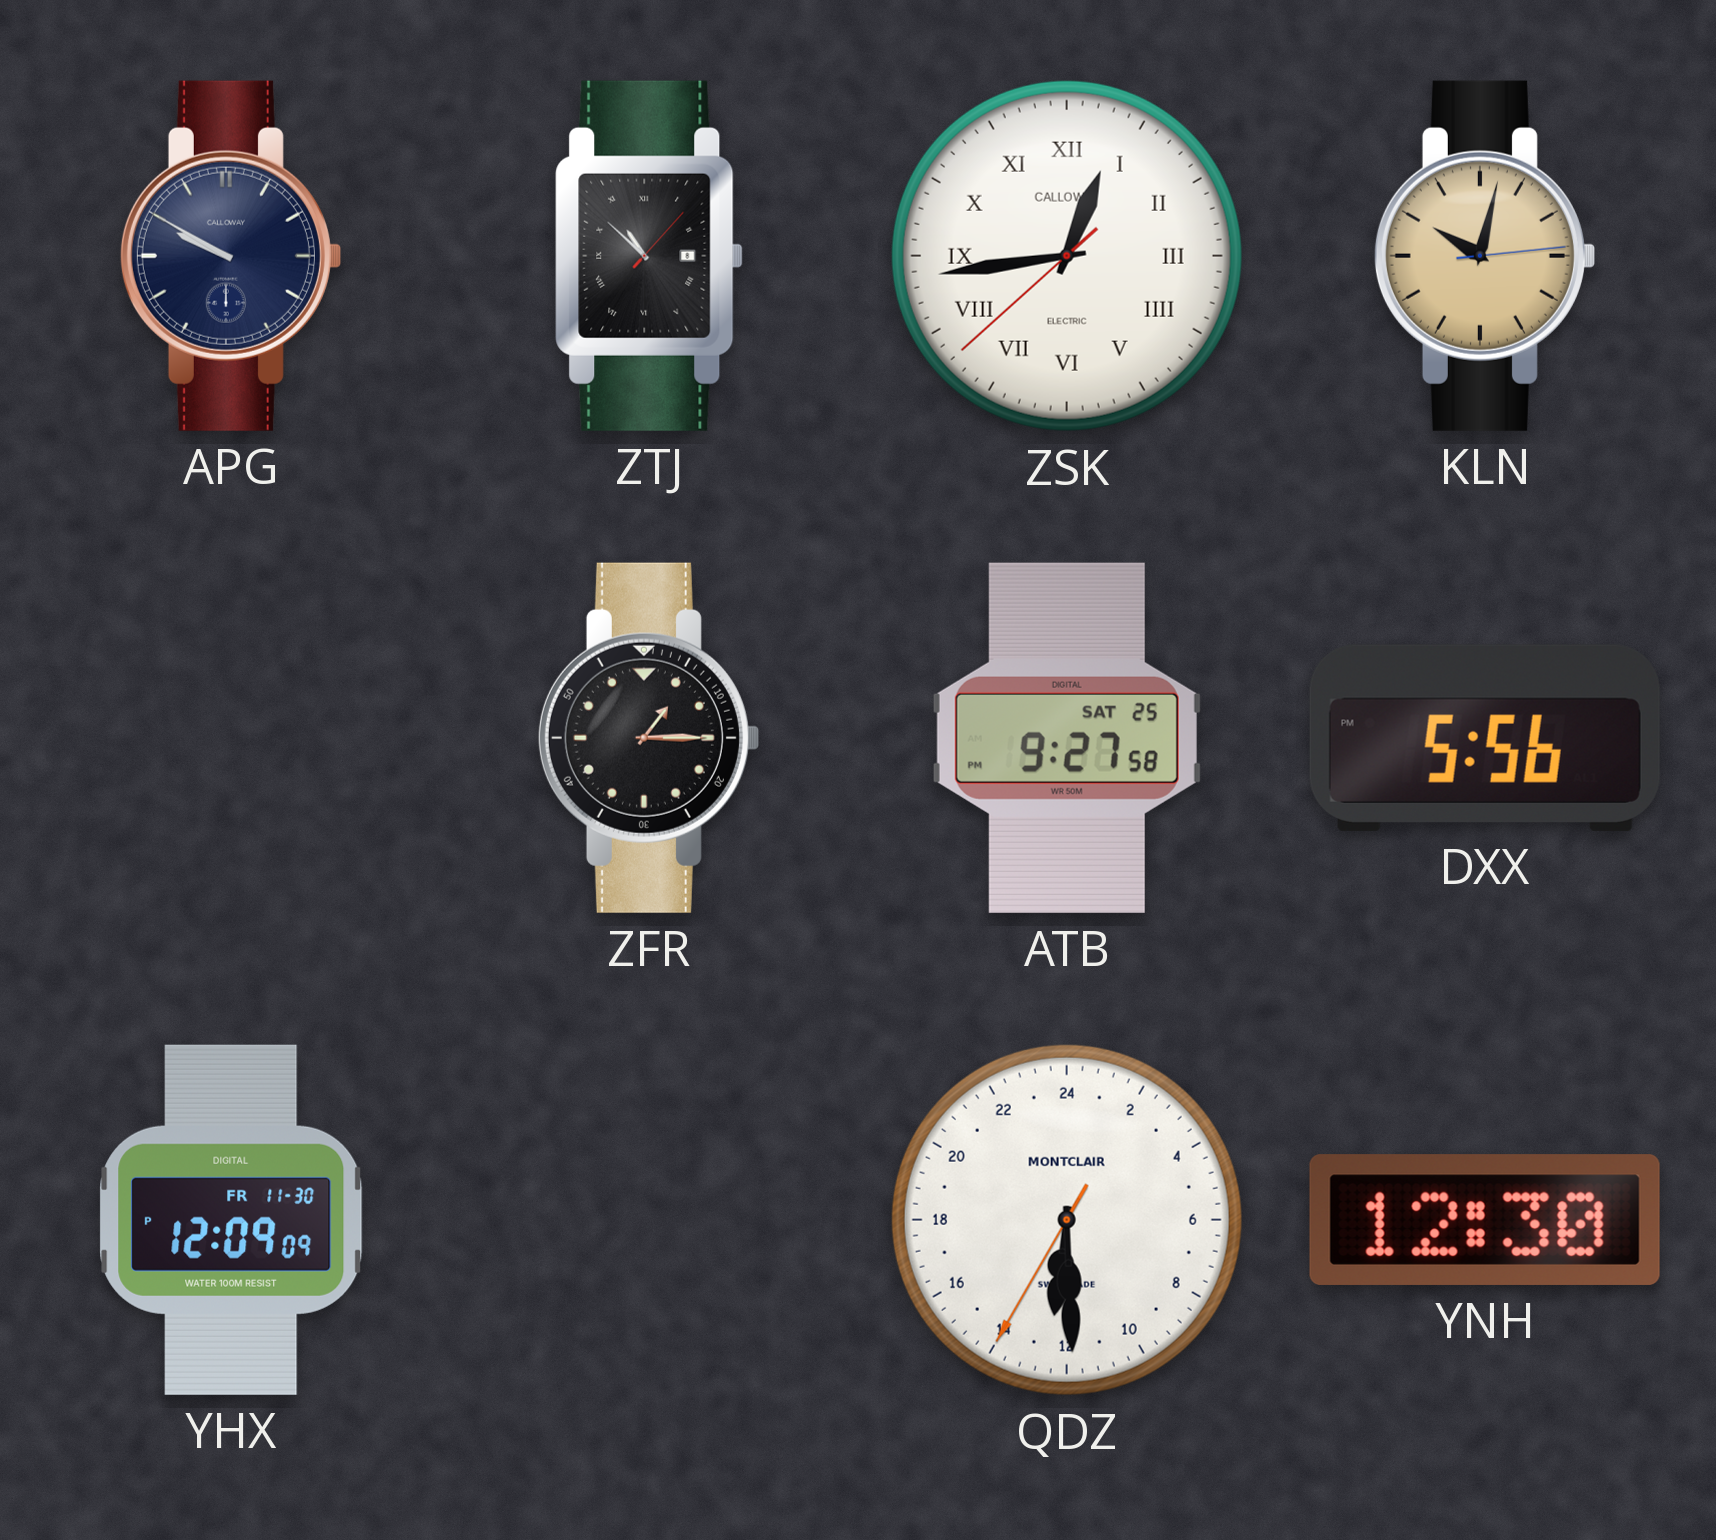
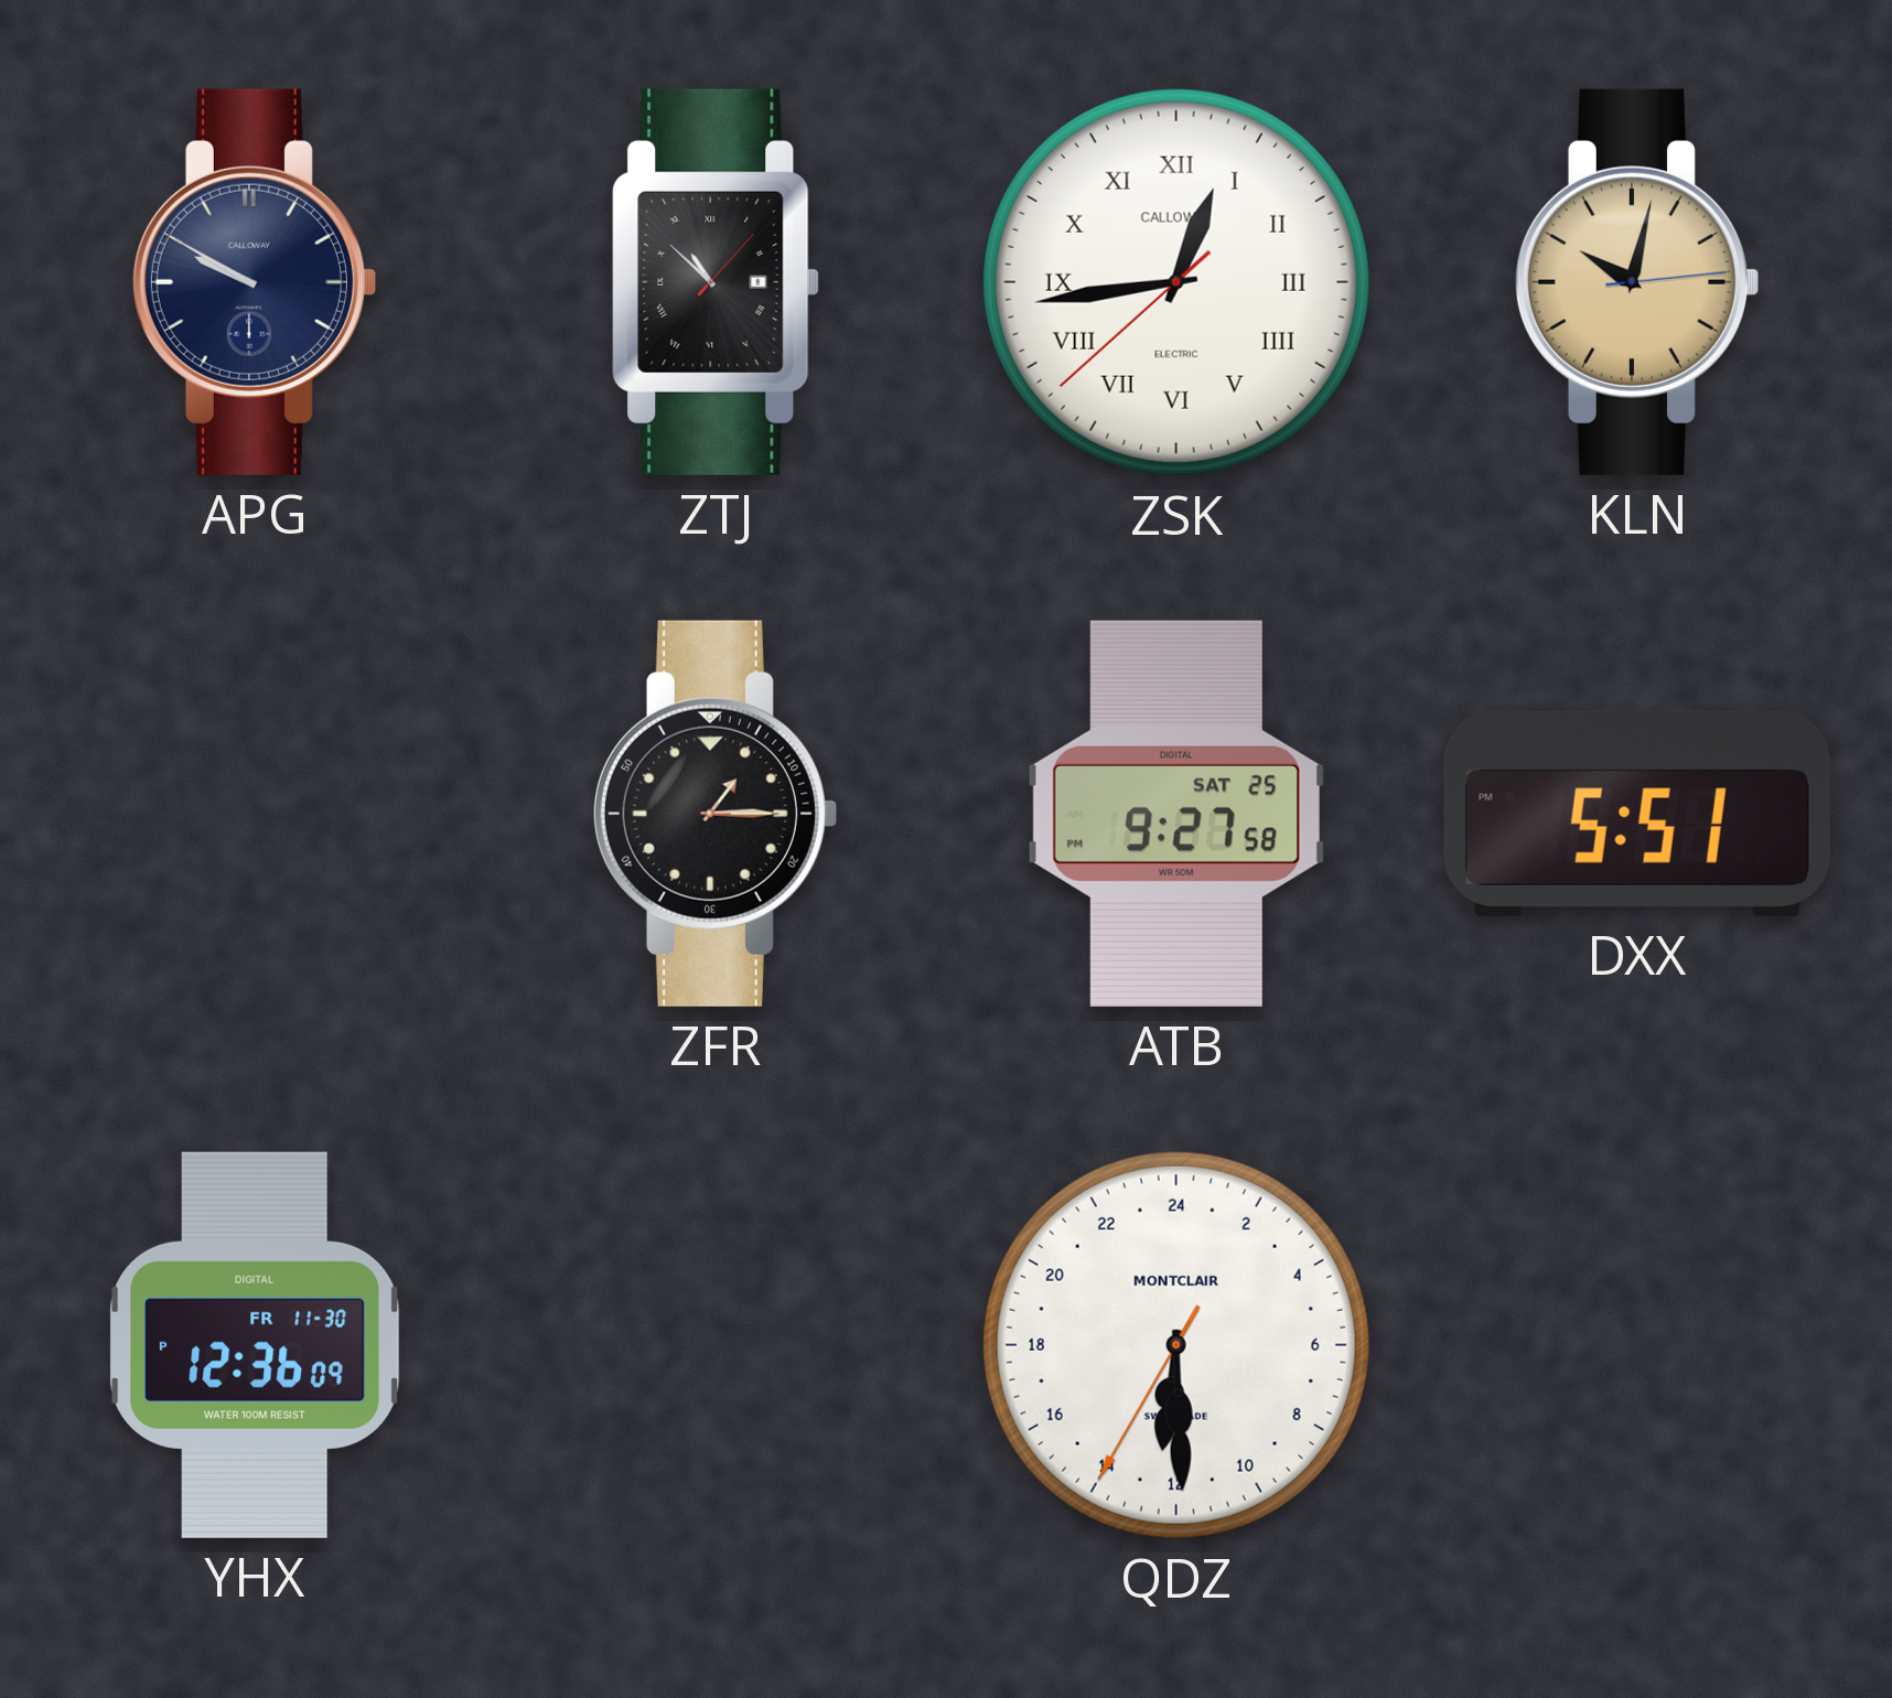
DXX: 5:56 -> 5:51
YHX: 12:09 -> 12:36
YNH: 12:30 -> none
